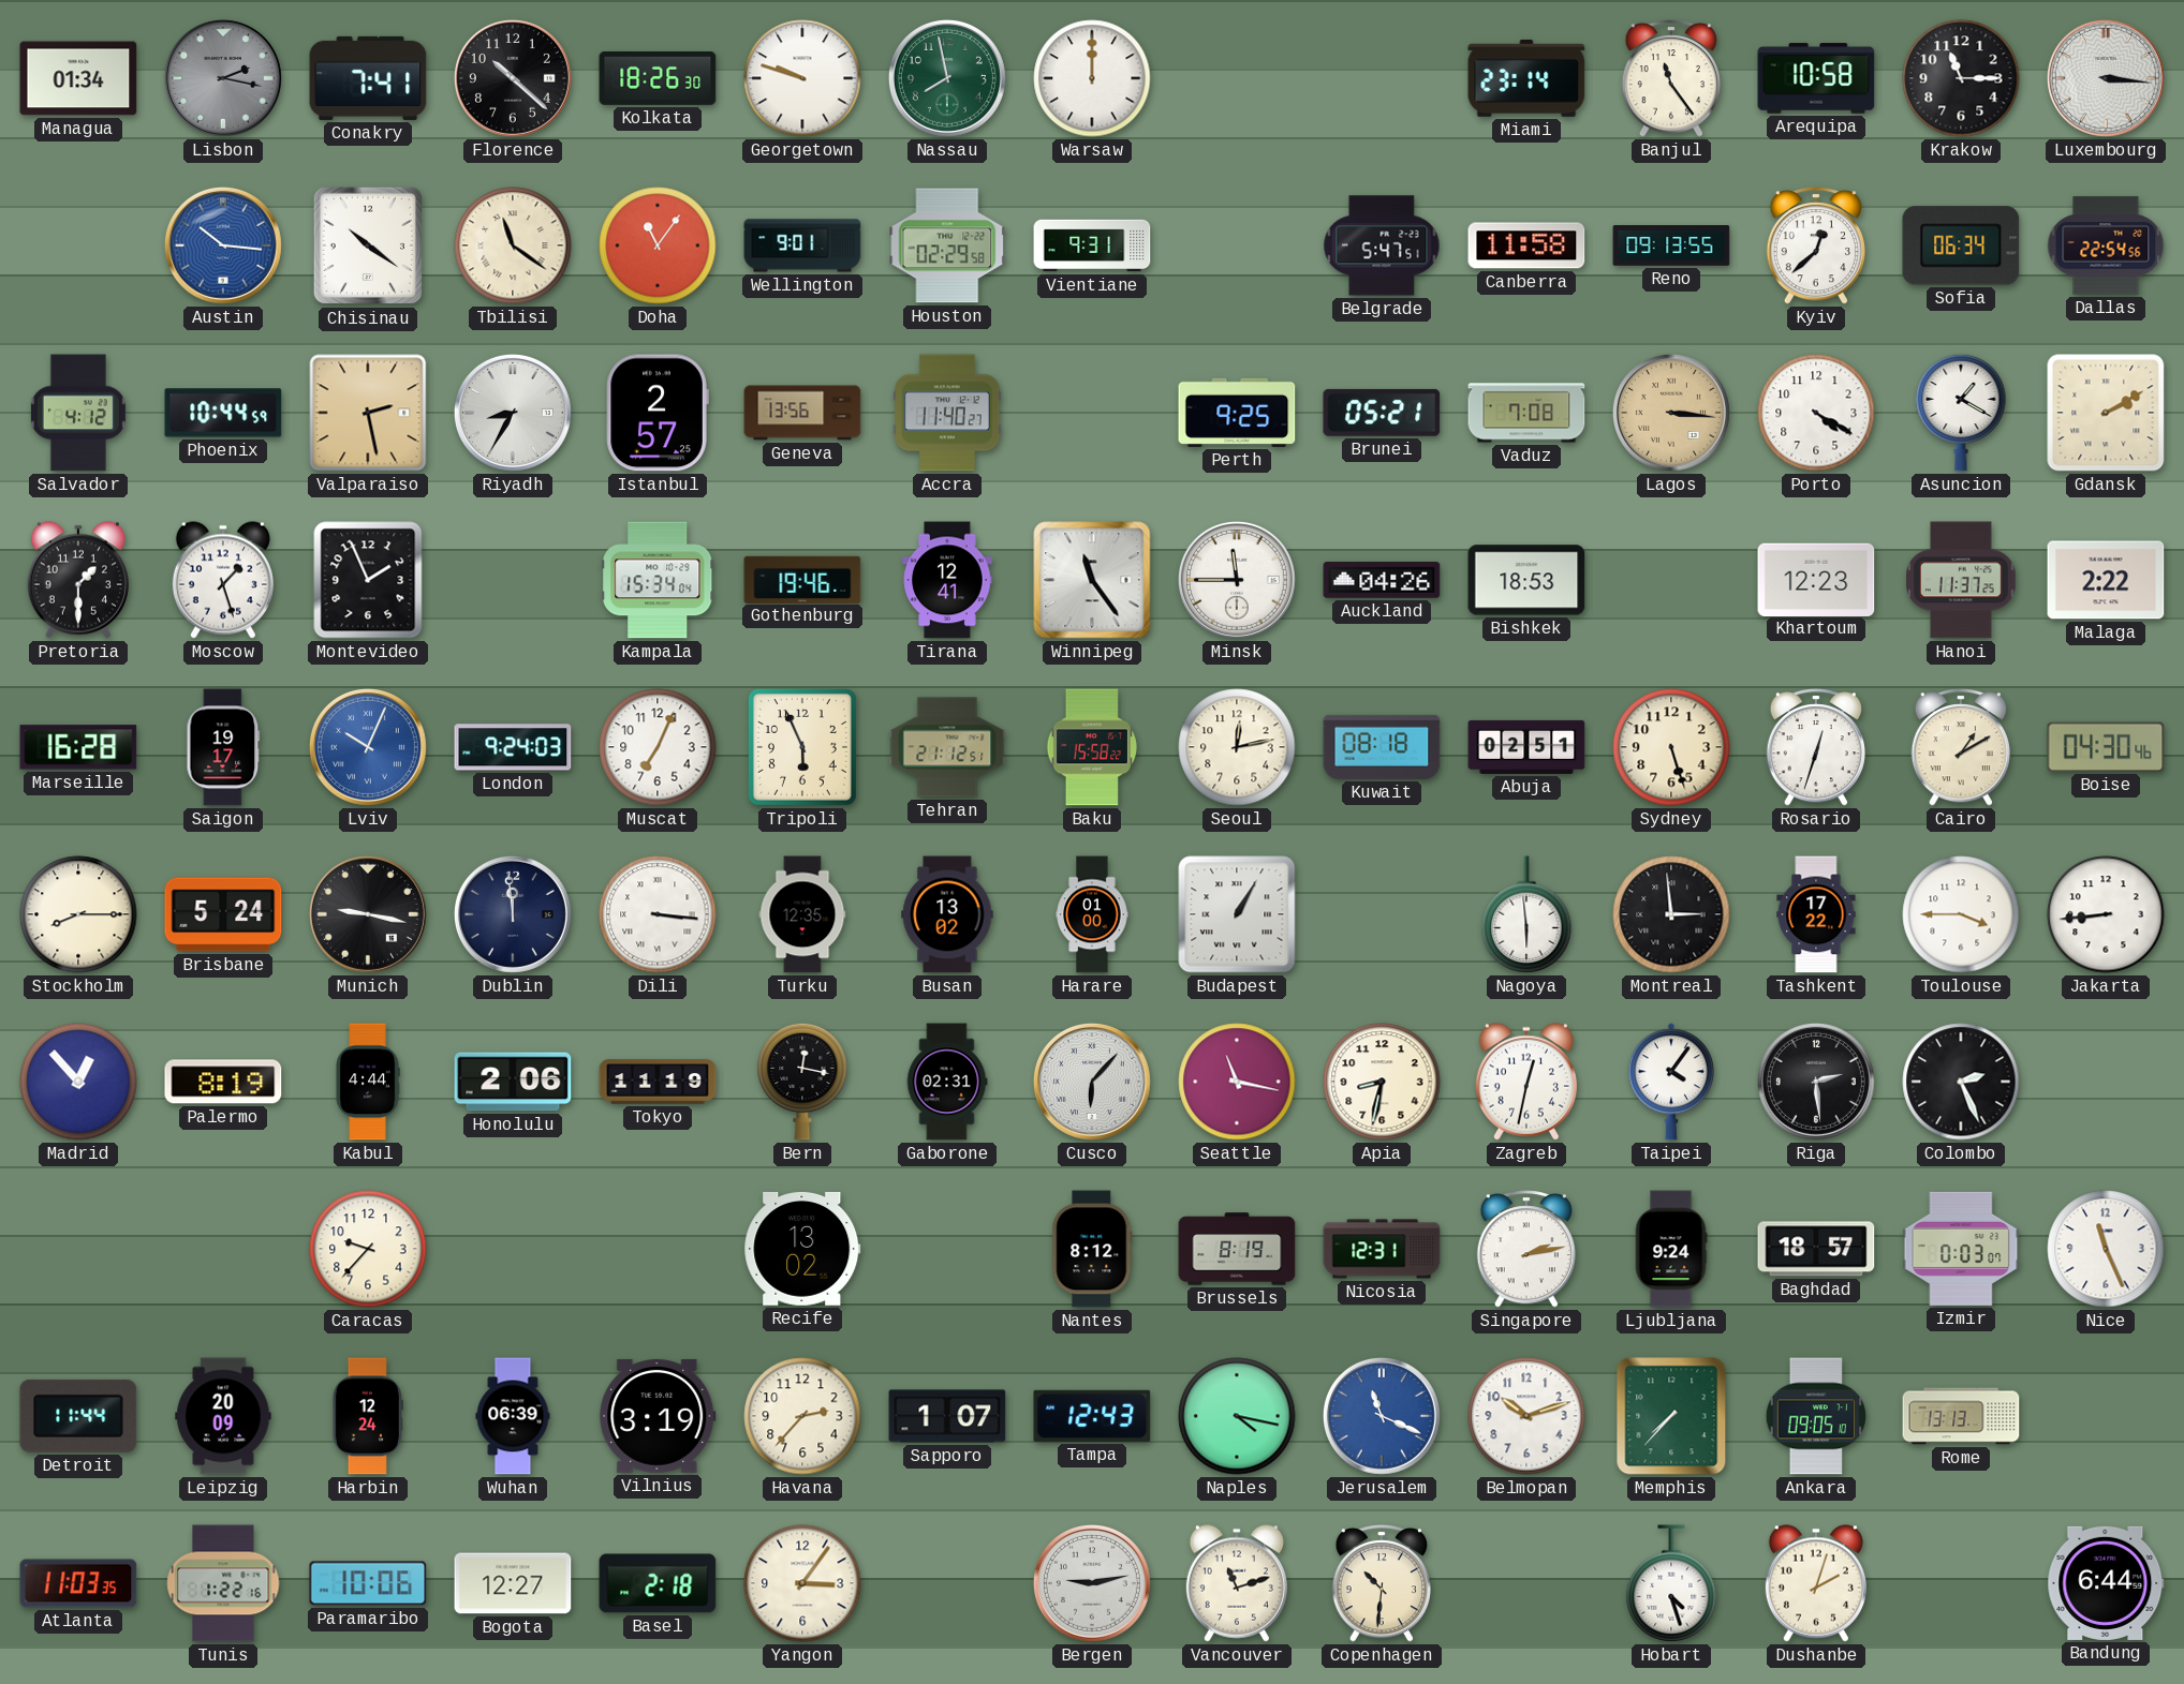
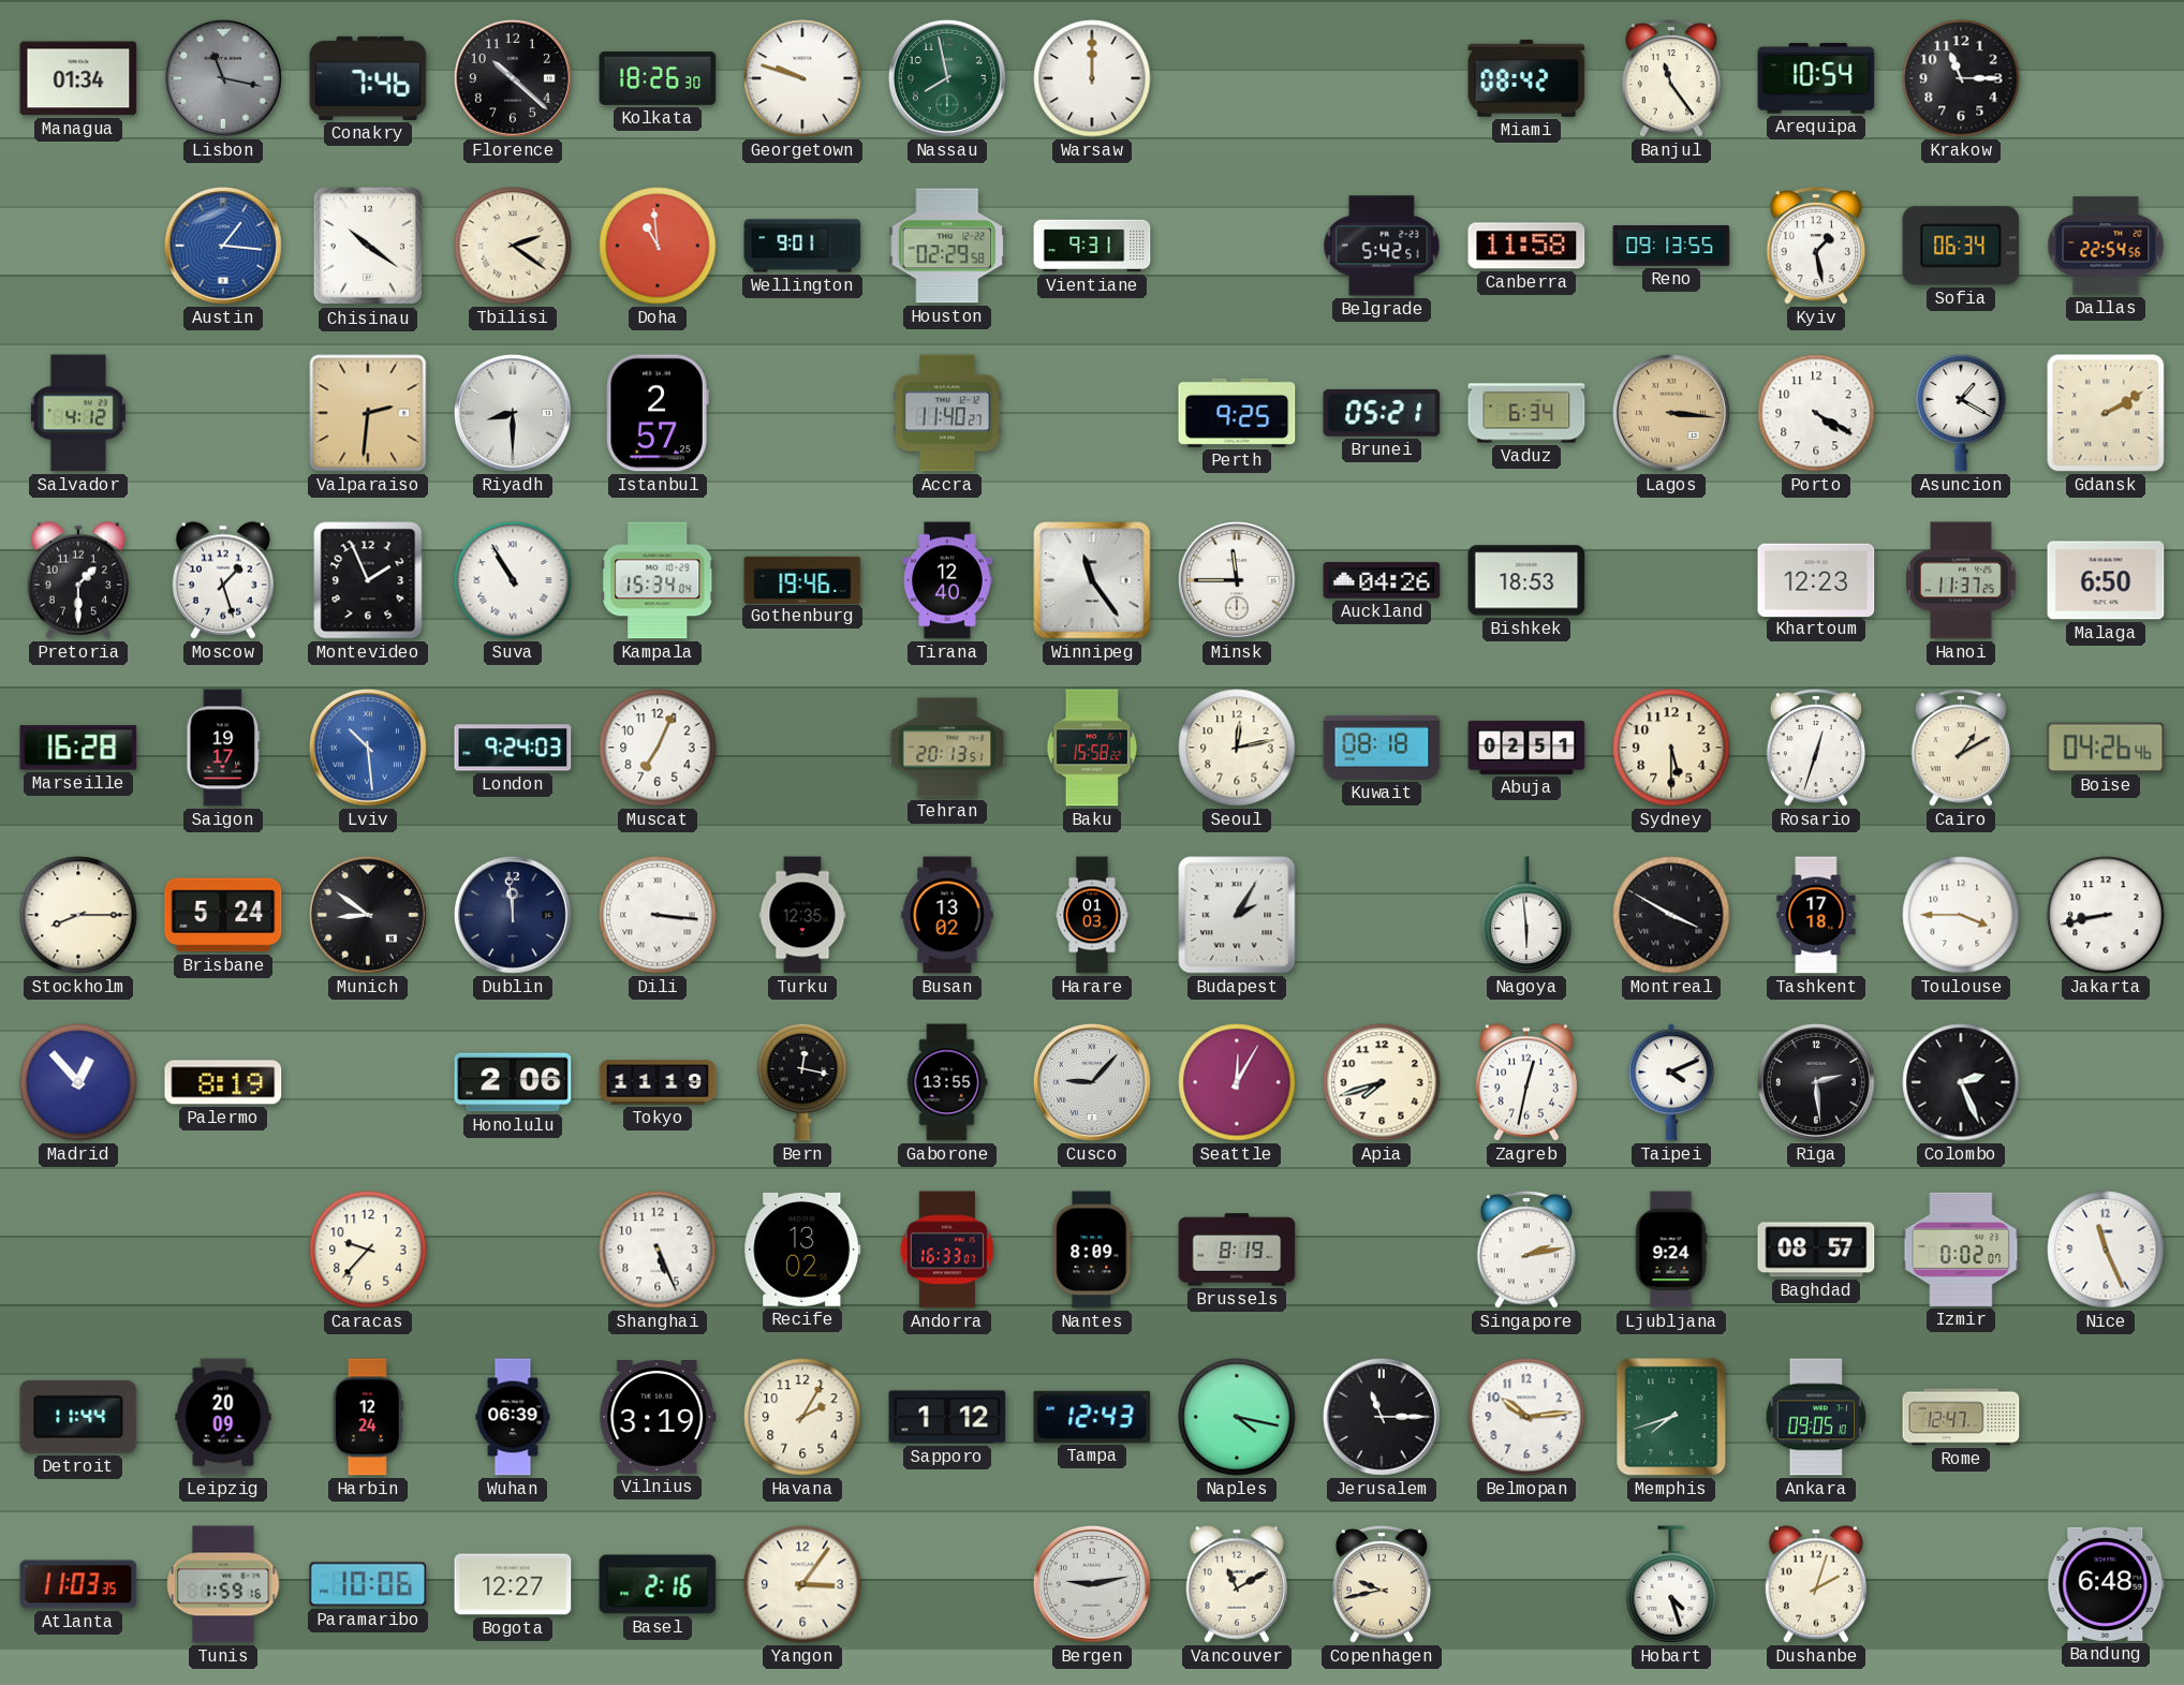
Lisbon: 2:17 -> 11:17
Conakry: 7:41 -> 7:46
Miami: 23:14 -> 08:42
Arequipa: 10:58 -> 10:54
Luxembourg: 3:16 -> none
Austin: 10:16 -> 1:16
Tbilisi: 11:21 -> 2:21
Doha: 11:06 -> 10:59
Belgrade: 5:47 -> 5:42
Kyiv: 12:38 -> 1:28
Phoenix: 10:44 -> none
Valparaiso: 2:28 -> 2:31
Riyadh: 8:35 -> 8:30
Geneva: 13:56 -> none
Vaduz: 7:08 -> 6:34
Suva: none -> 10:55
Tirana: 12:41 -> 12:40
Malaga: 2:22 -> 6:50
Lviv: 10:04 -> 10:29
Tripoli: 5:56 -> none
Tehran: 21:12 -> 20:13
Sydney: 5:27 -> 5:30
Boise: 04:30 -> 04:26
Munich: 9:17 -> 8:51
Harare: 01:00 -> 01:03
Budapest: 1:05 -> 2:05
Montreal: 2:59 -> 3:50
Tashkent: 17:22 -> 17:18
Jakarta: 8:44 -> 8:43
Kabul: 4:44 -> none
Gaborone: 02:31 -> 13:55
Cusco: 6:07 -> 9:07
Seattle: 11:17 -> 12:05
Apia: 8:32 -> 7:42
Taipei: 4:06 -> 4:11
Shanghai: none -> 5:26
Andorra: none -> 16:33
Nantes: 8:12 -> 8:09
Nicosia: 12:31 -> none
Baghdad: 18:57 -> 08:57
Izmir: 0:03 -> 0:02
Havana: 2:37 -> 2:05
Sapporo: 1:07 -> 1:12
Jerusalem: 11:19 -> 11:15
Jerusalem dial: blue -> black
Belmopan: 10:12 -> 10:14
Memphis: 7:37 -> 7:42
Rome: 13:13 -> 12:47
Tunis: 1:22 -> 1:59
Basel: 2:18 -> 2:16
Vancouver: 11:12 -> 11:10
Copenhagen: 10:31 -> 9:43
Bandung: 6:44 -> 6:48
